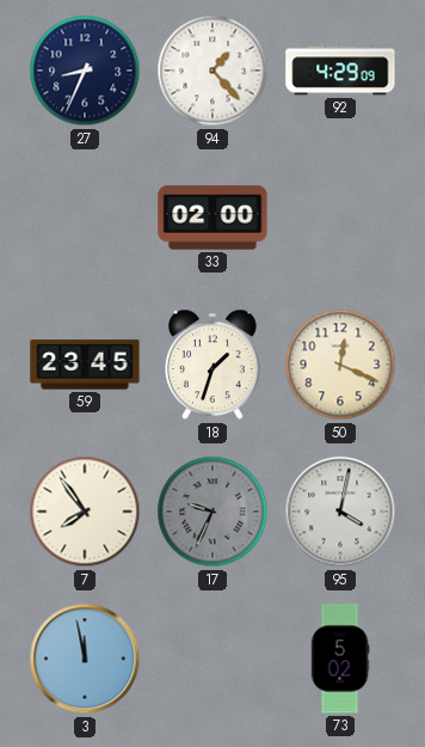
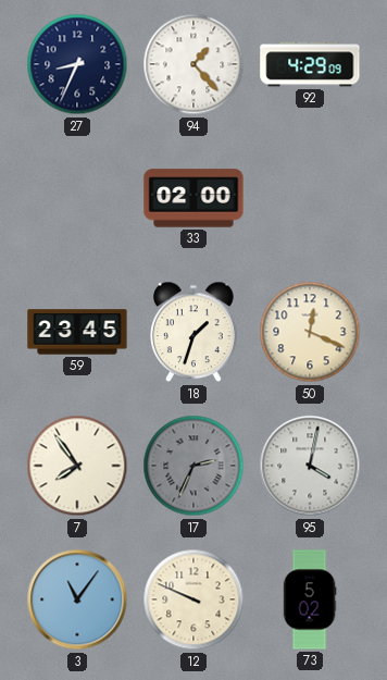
17: 9:34 -> 2:34
3: 11:58 -> 11:06
12: none -> 9:49
